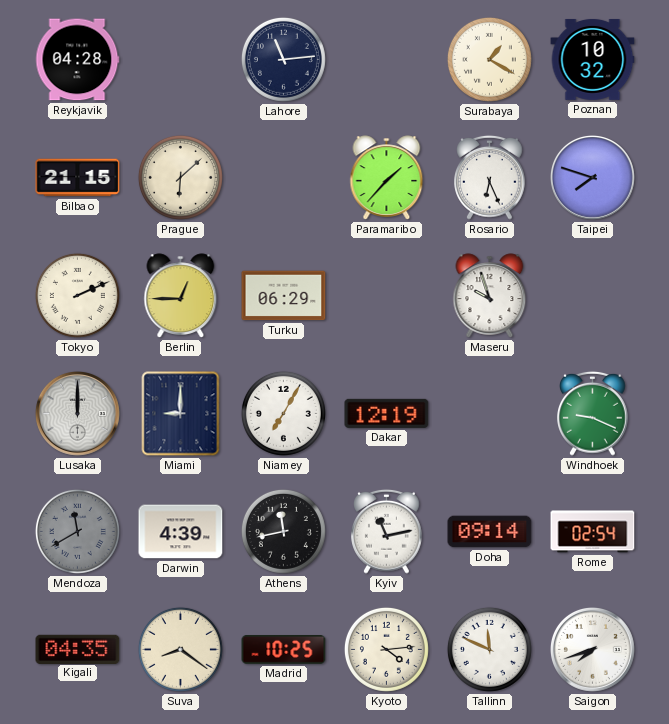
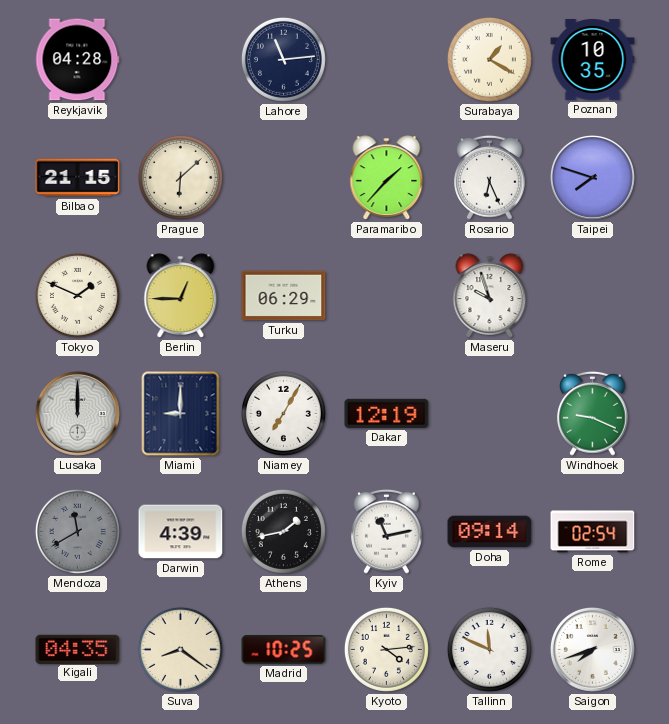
Poznan: 10:32 -> 10:35
Tokyo: 2:11 -> 1:49
Athens: 11:43 -> 1:43
